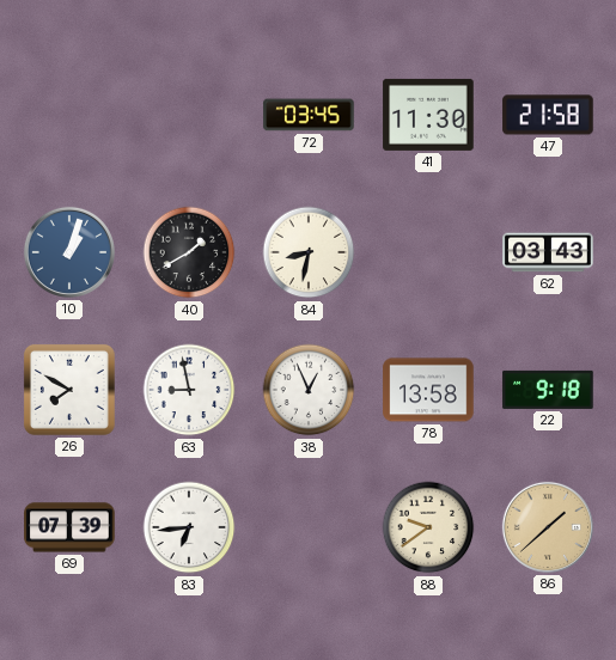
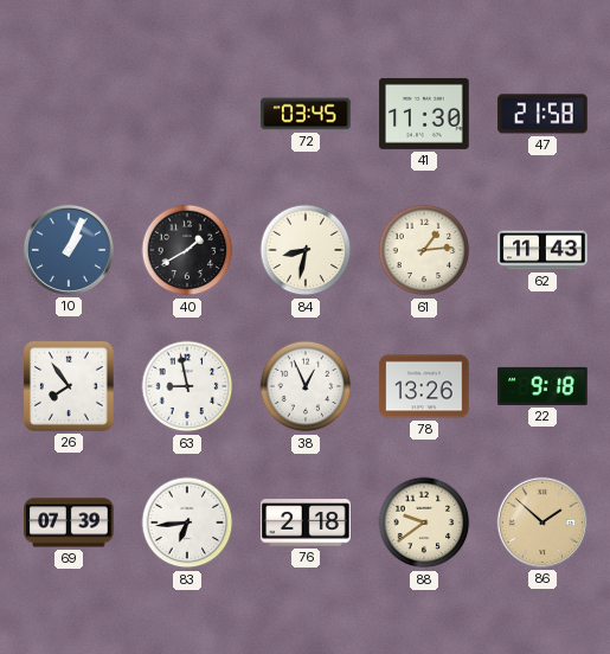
10: 1:03 -> 1:04
61: none -> 1:14
62: 03:43 -> 11:43
26: 7:50 -> 7:54
78: 13:58 -> 13:26
76: none -> 2:18
86: 1:38 -> 1:52
